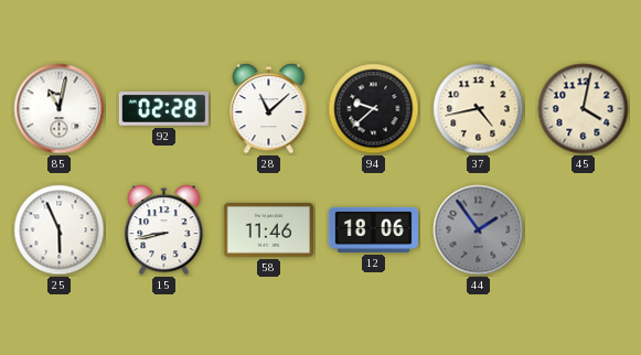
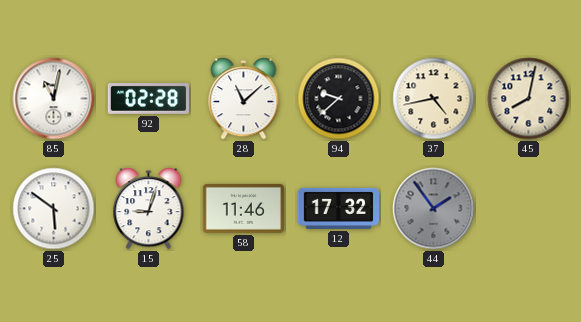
45: 4:02 -> 8:02
25: 5:56 -> 5:51
15: 8:43 -> 9:03
12: 18:06 -> 17:32
